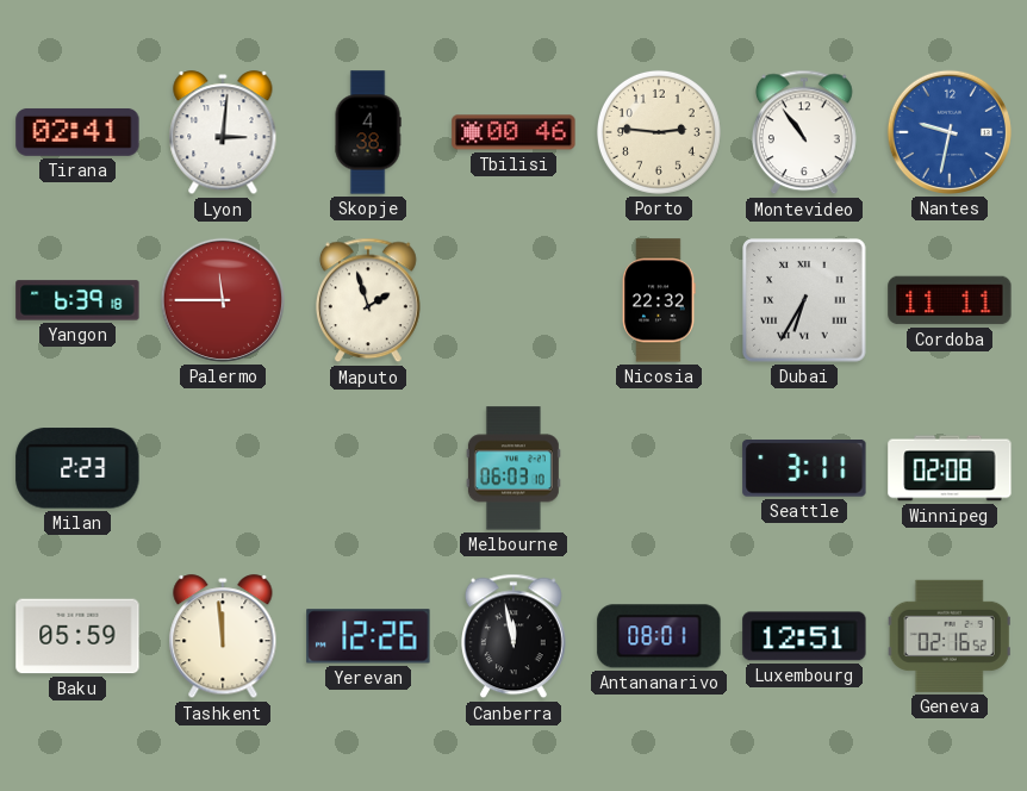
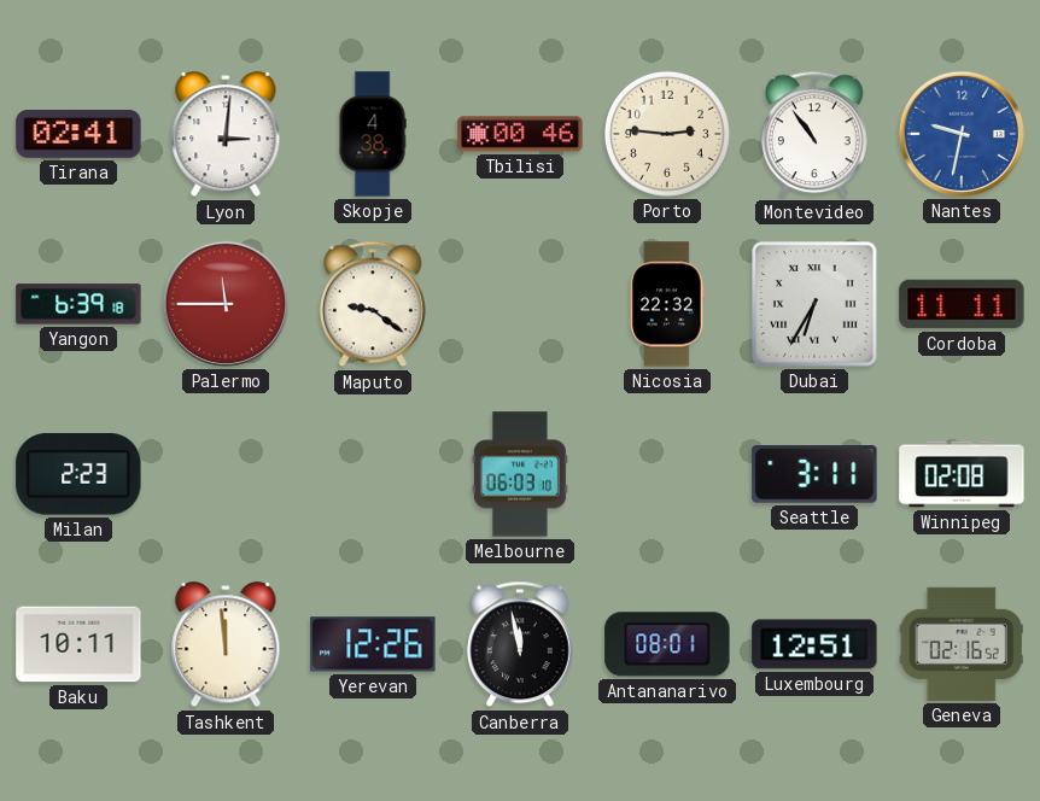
Maputo: 1:57 -> 9:21
Baku: 05:59 -> 10:11
